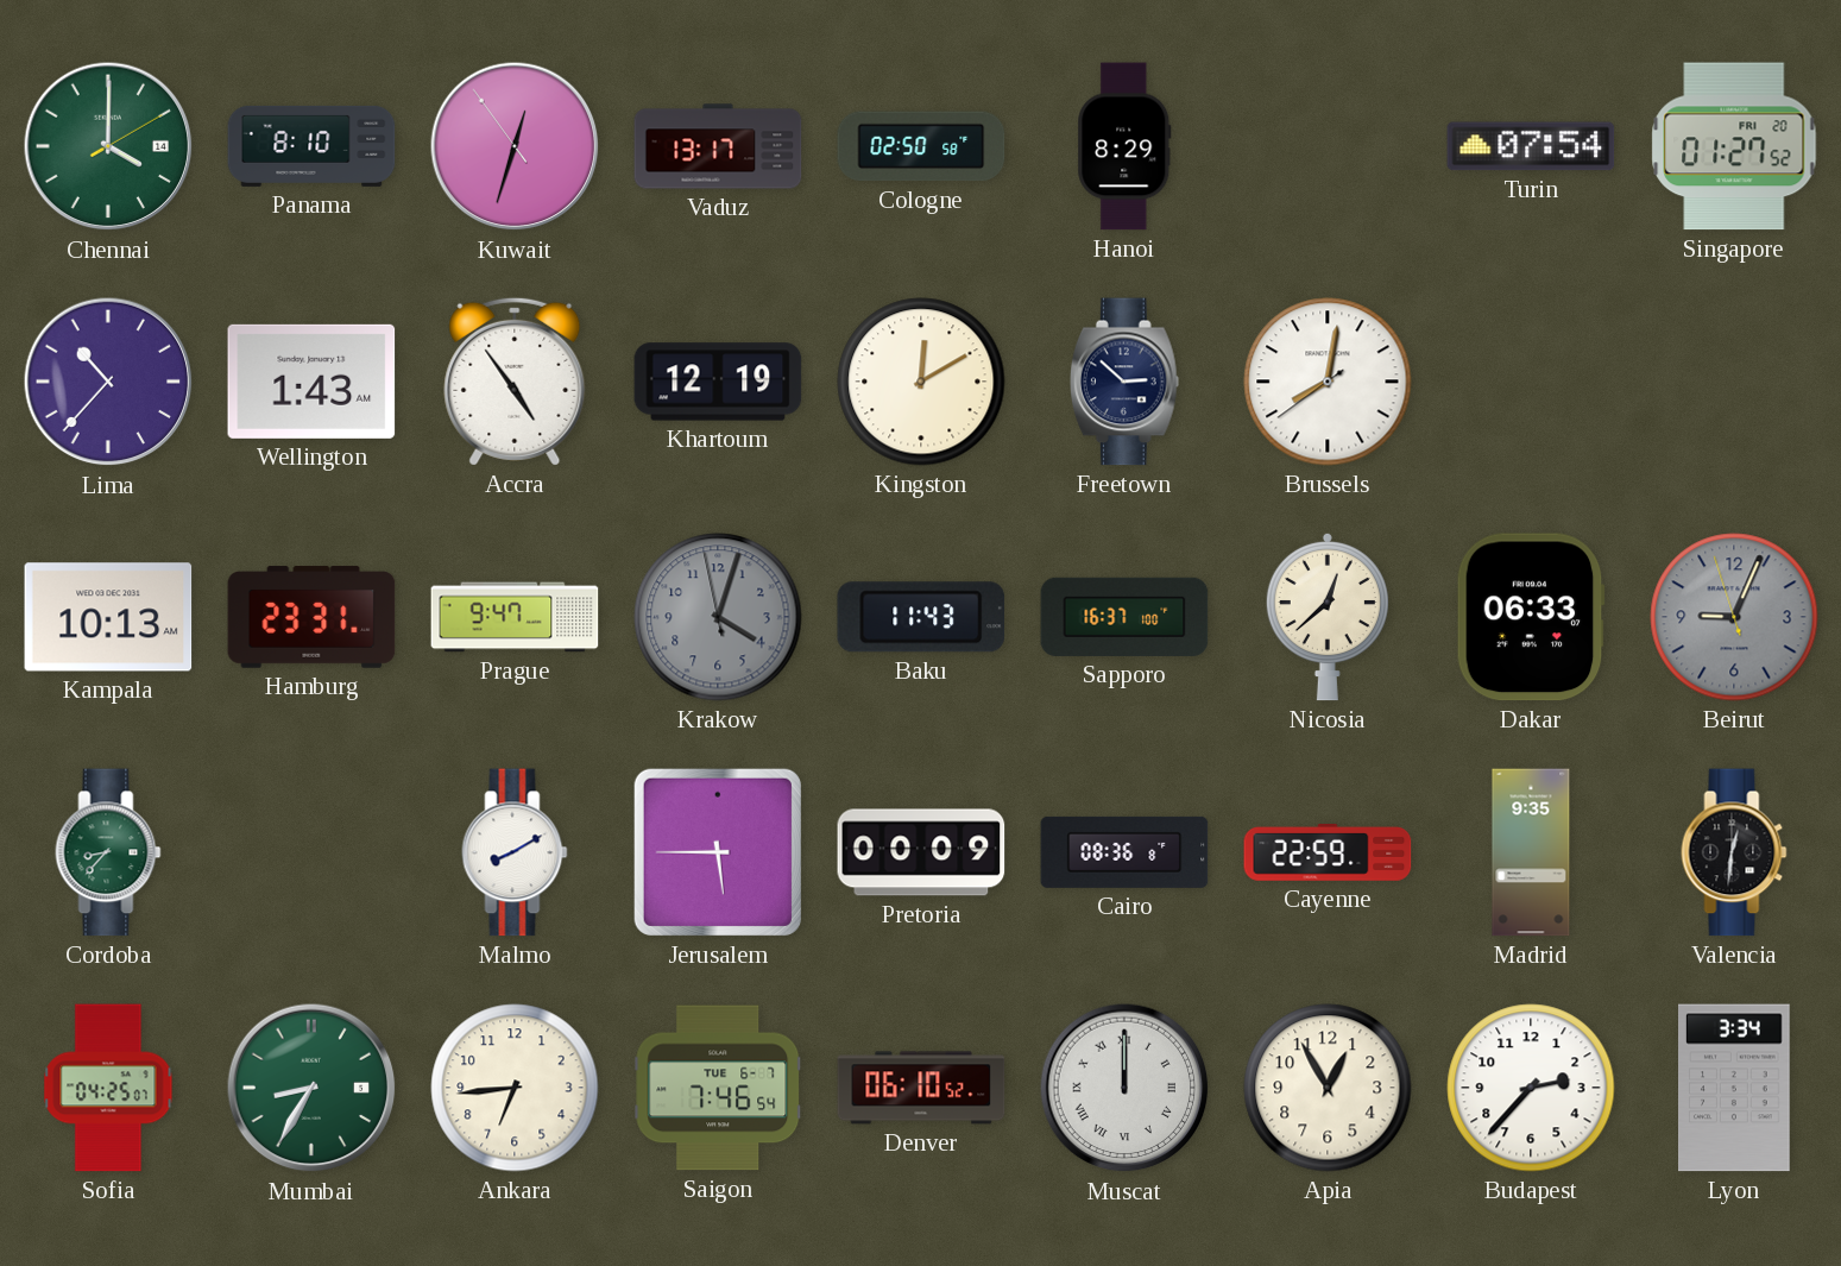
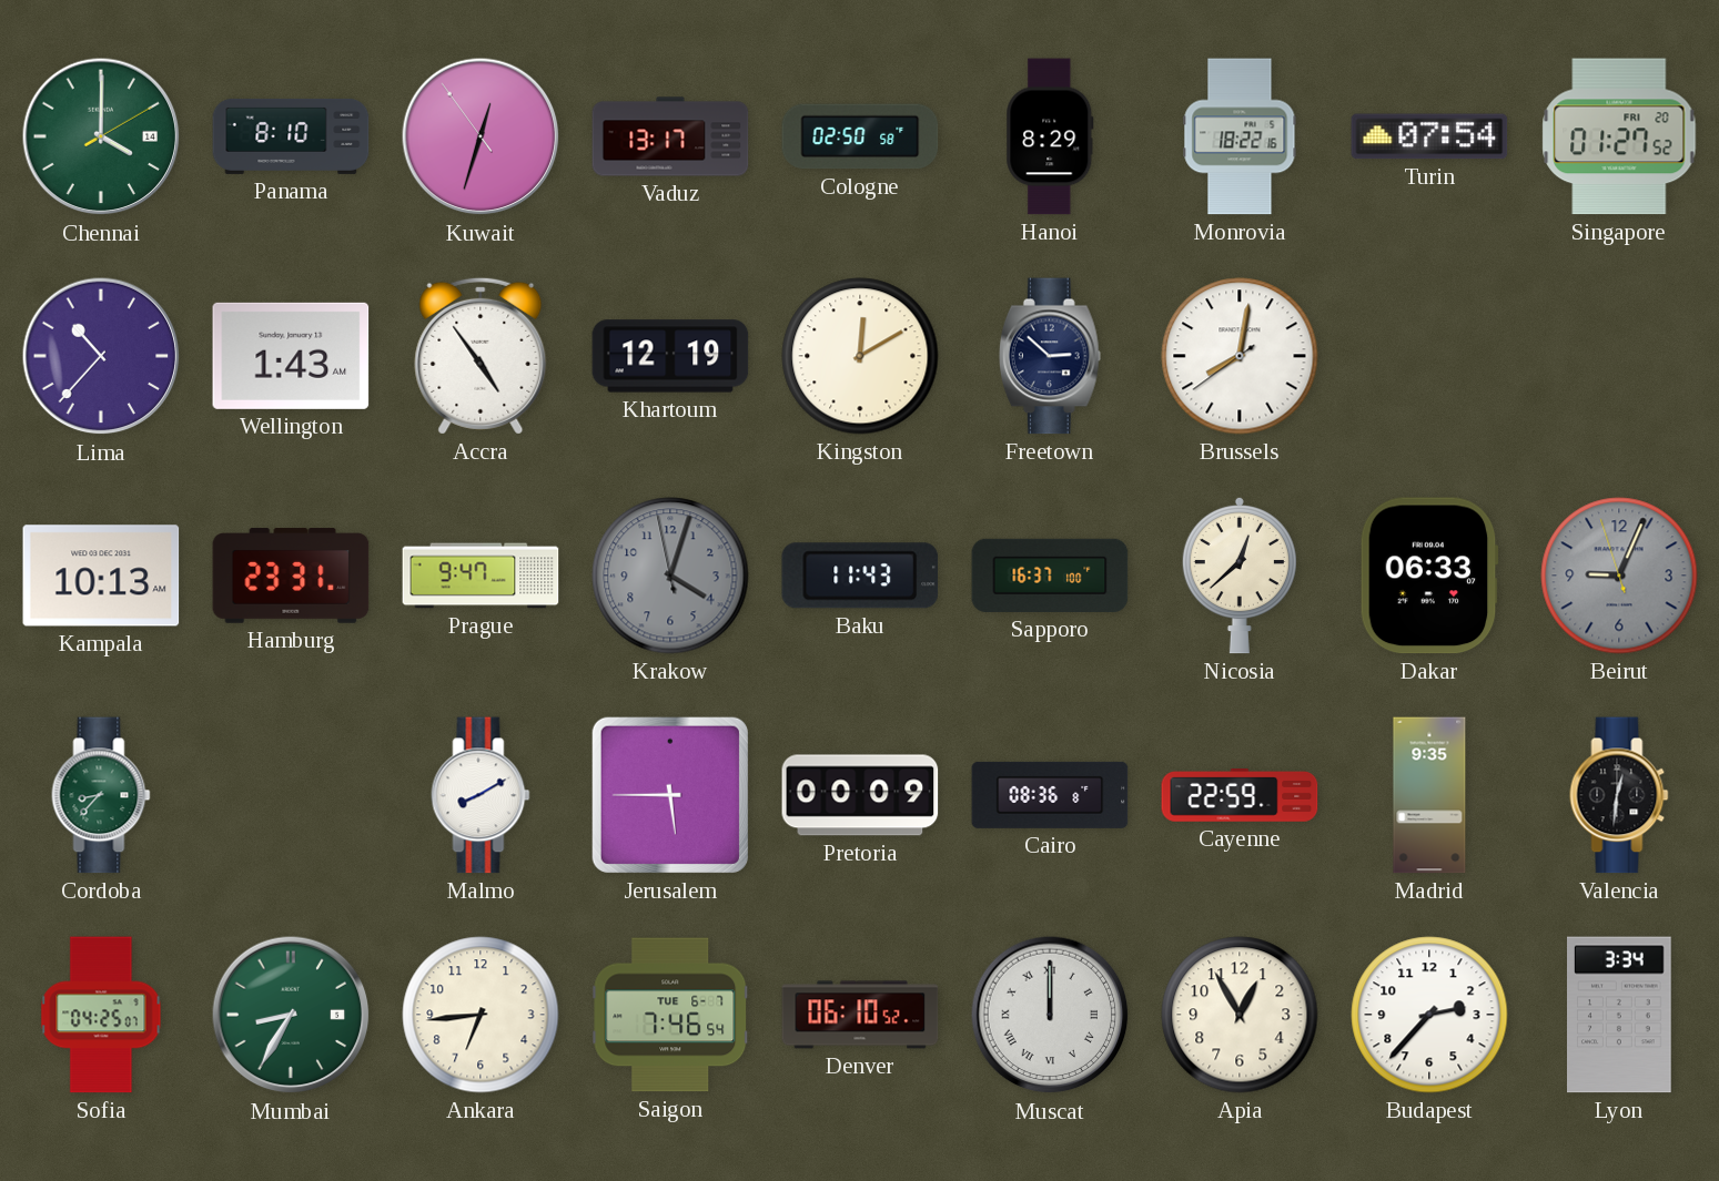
Monrovia: none -> 18:22
